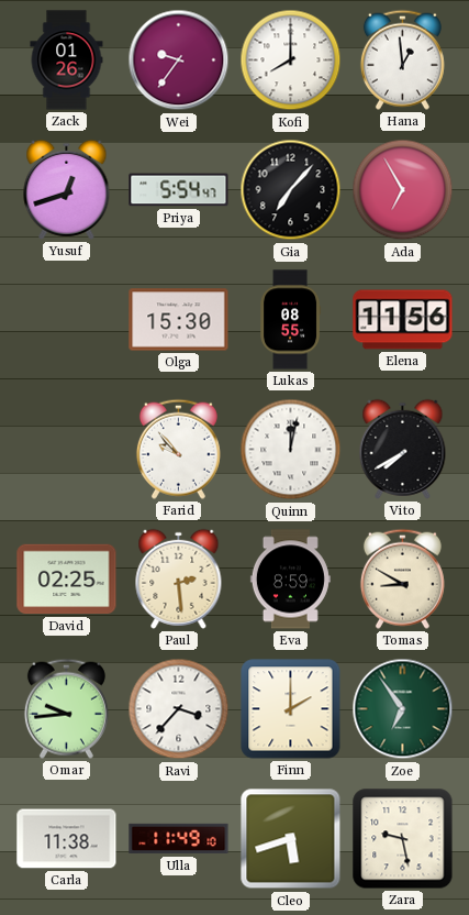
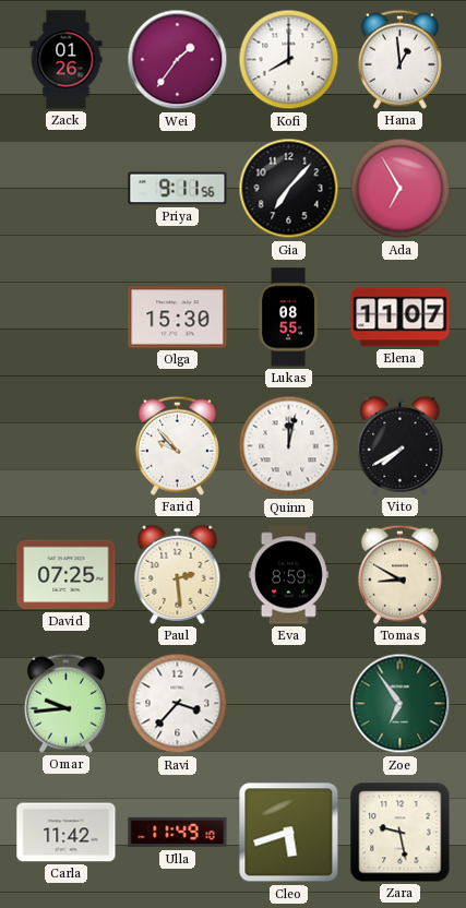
Wei: 9:36 -> 1:36
Yusuf: 12:42 -> none
Priya: 5:54 -> 9:11
Elena: 11:56 -> 11:07
David: 02:25 -> 07:25
Finn: 2:00 -> none
Carla: 11:38 -> 11:42
